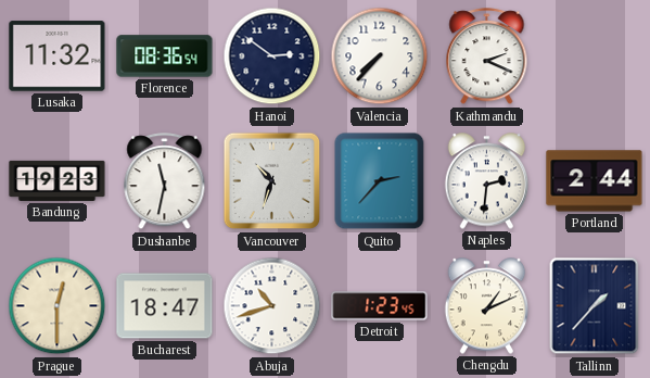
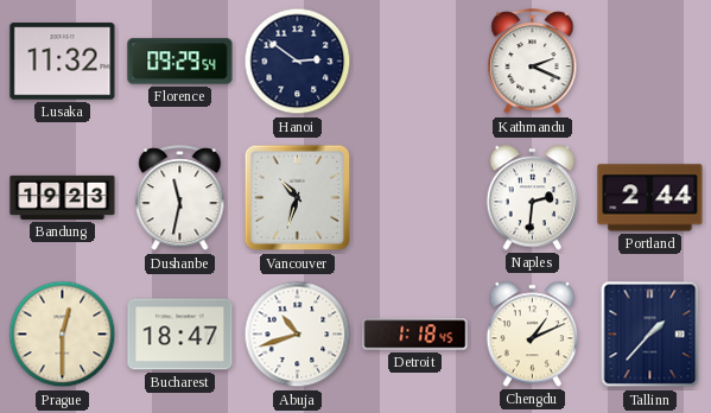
Florence: 08:36 -> 09:29
Valencia: 7:37 -> none
Quito: 2:37 -> none
Detroit: 1:23 -> 1:18
